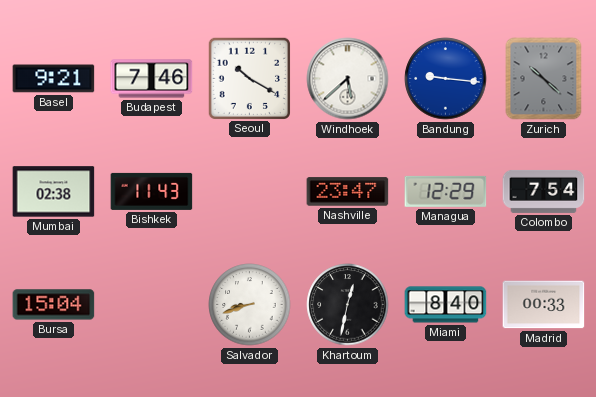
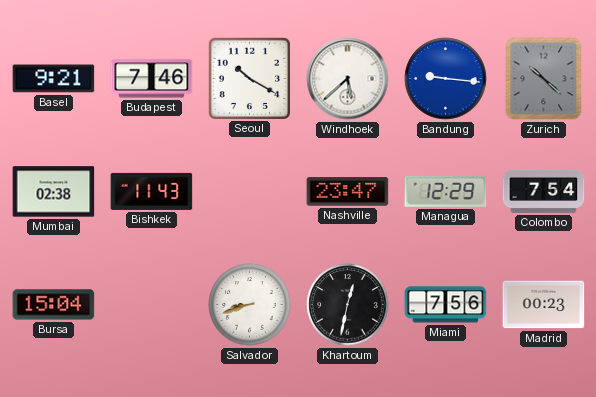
Miami: 8:40 -> 7:56
Madrid: 00:33 -> 00:23
